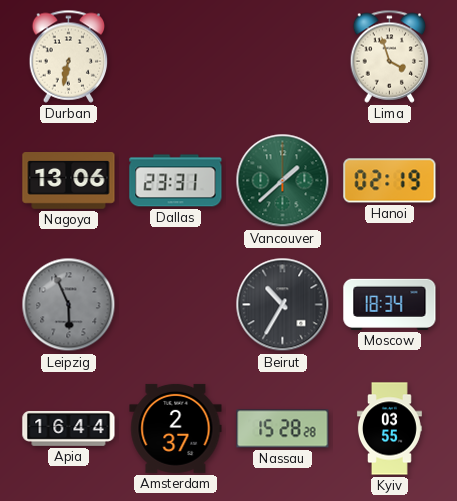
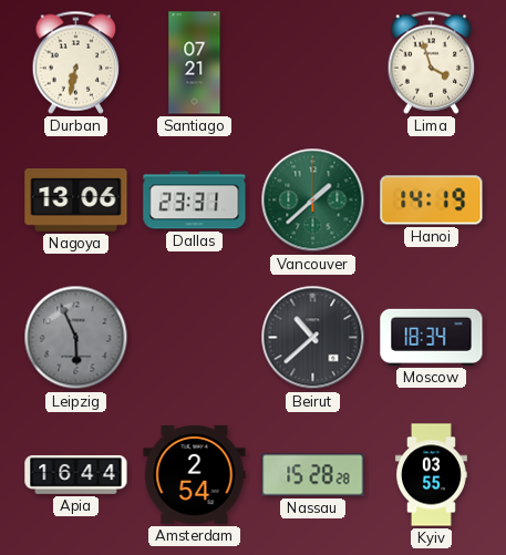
Santiago: none -> 07:21
Hanoi: 02:19 -> 14:19
Beirut: 10:35 -> 10:38
Amsterdam: 2:37 -> 2:54
